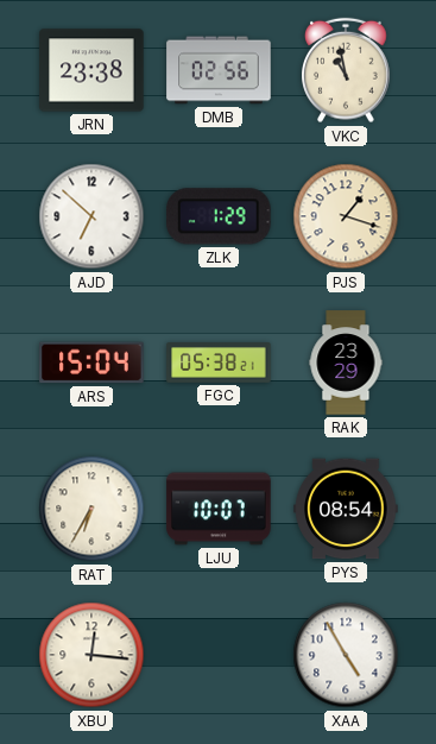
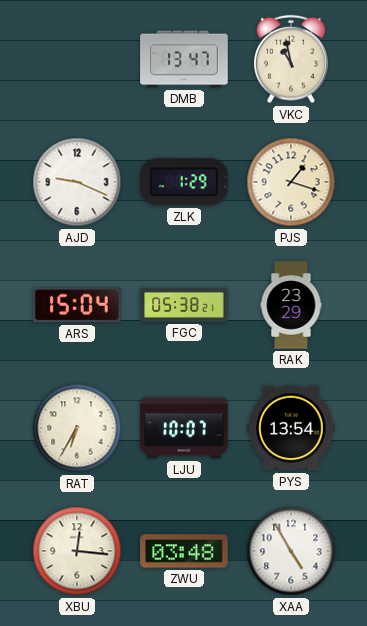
JRN: 23:38 -> none
DMB: 02:56 -> 13:47
AJD: 6:52 -> 9:19
PYS: 08:54 -> 13:54
ZWU: none -> 03:48
